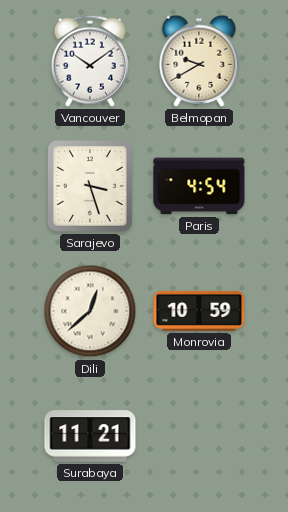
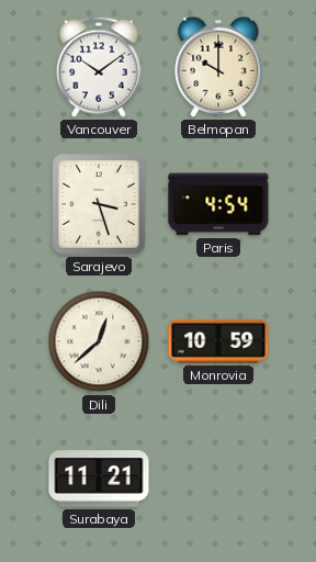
Belmopan: 9:40 -> 10:00
